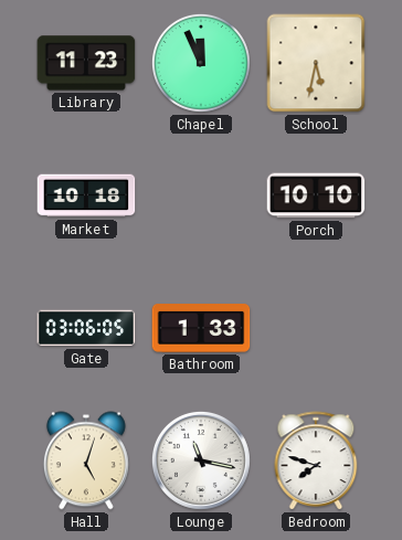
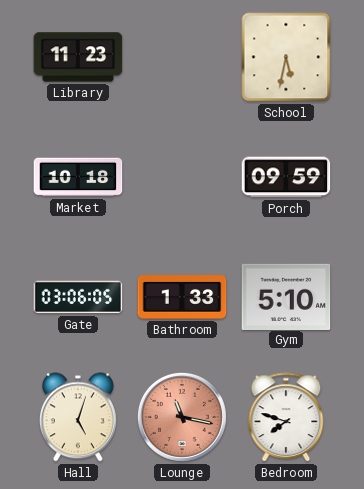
Chapel: 11:56 -> none
Porch: 10:10 -> 09:59
Gym: none -> 5:10
Lounge dial: white -> salmon
